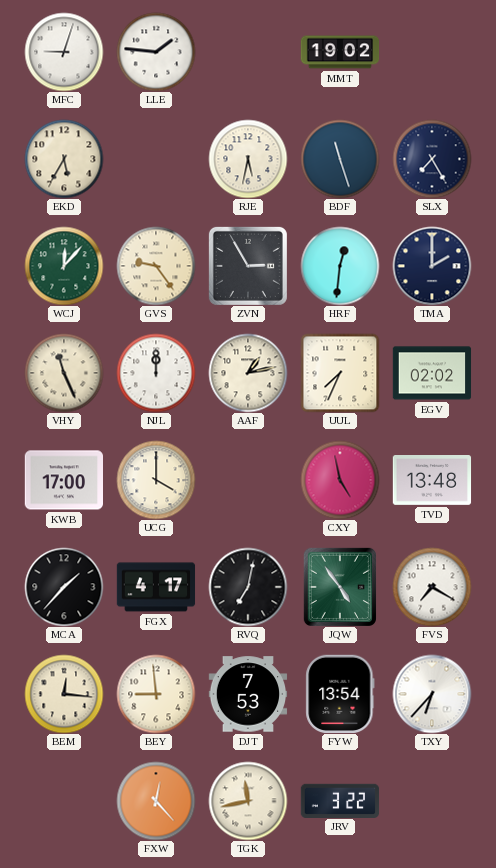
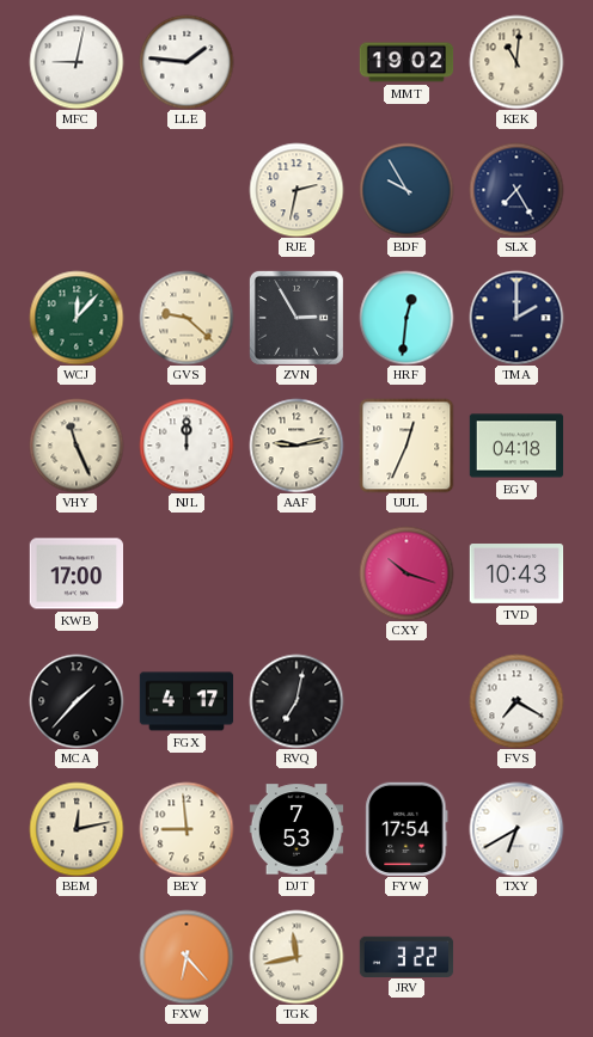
MFC: 9:03 -> 9:02
KEK: none -> 11:01
EKD: 5:35 -> none
RJE: 5:32 -> 2:32
BDF: 11:27 -> 9:55
GVS: 9:24 -> 9:22
AAF: 1:13 -> 9:13
UUL: 7:34 -> 12:34
EGV: 02:02 -> 04:18
UCG: 4:00 -> none
CXY: 4:58 -> 10:18
TVD: 13:48 -> 10:43
JQW: 4:54 -> none
BEM: 12:16 -> 12:13
FYW: 13:54 -> 17:54
TXY: 6:37 -> 6:40
FXW: 12:23 -> 6:23
